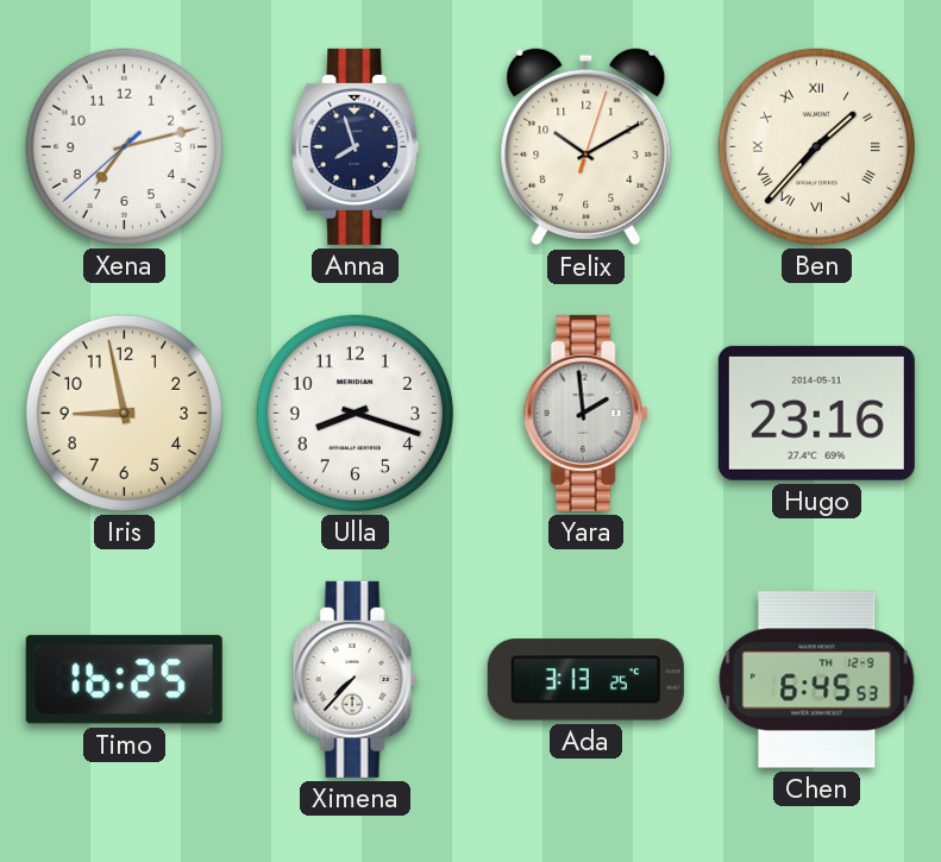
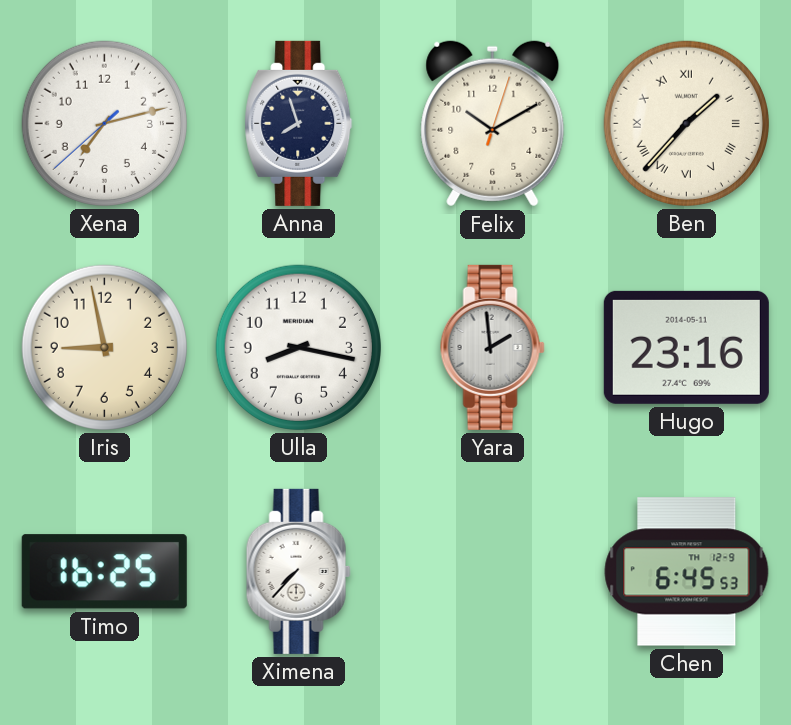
Ulla: 8:18 -> 8:17
Ada: 3:13 -> none
